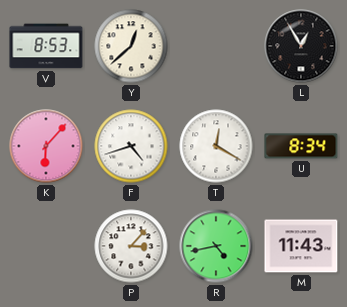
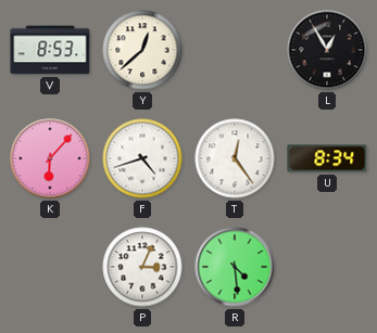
T: 12:20 -> 12:24
P: 3:07 -> 3:04
R: 4:43 -> 4:29
M: 11:43 -> none
